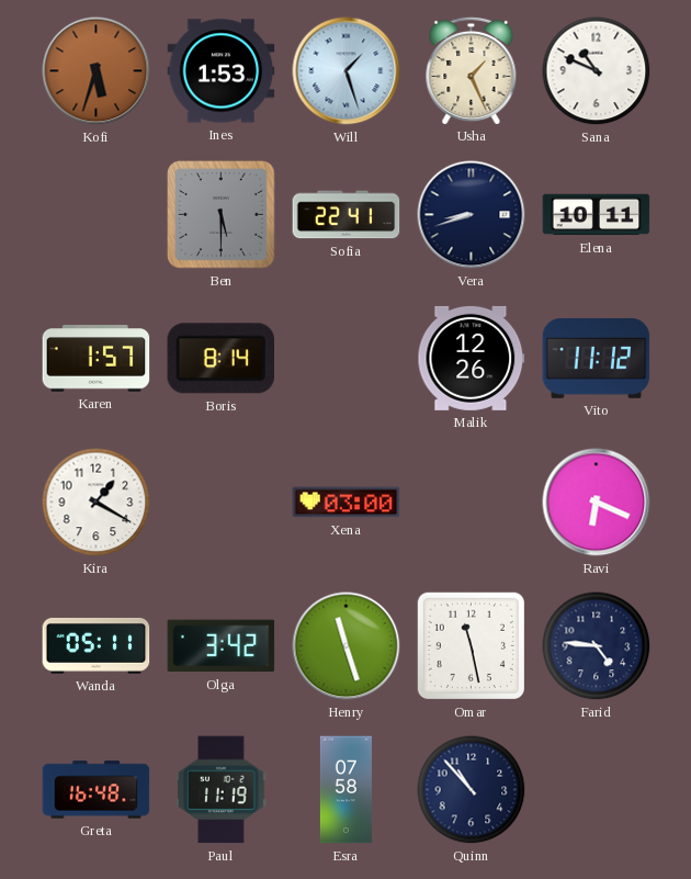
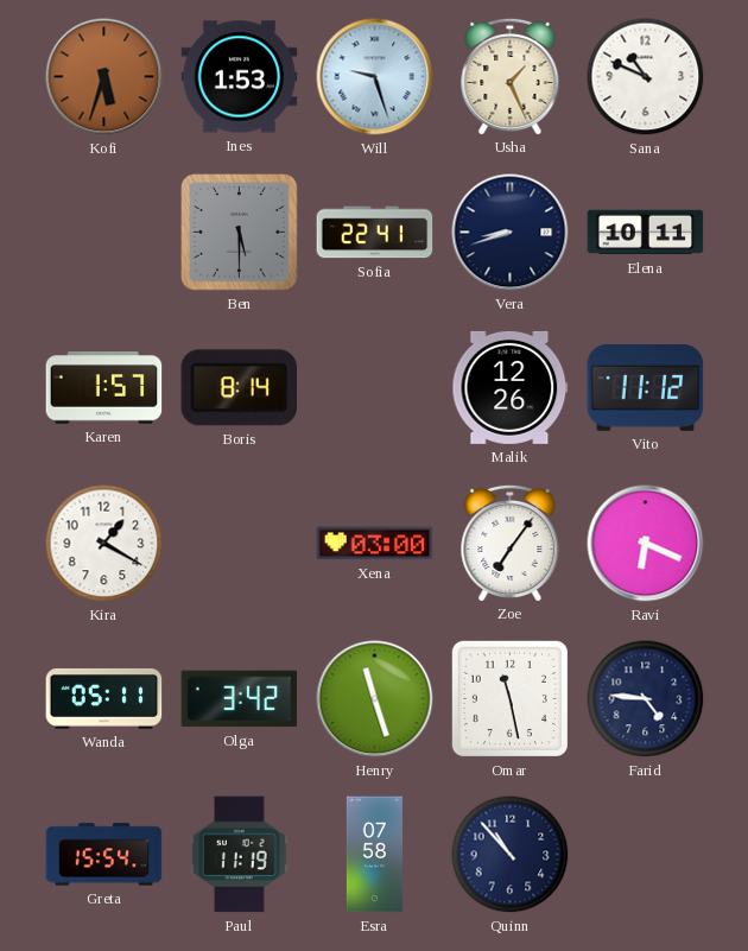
Will: 1:27 -> 9:27
Zoe: none -> 7:06
Greta: 16:48 -> 15:54
